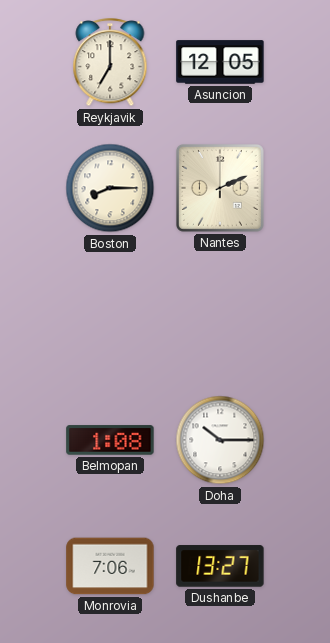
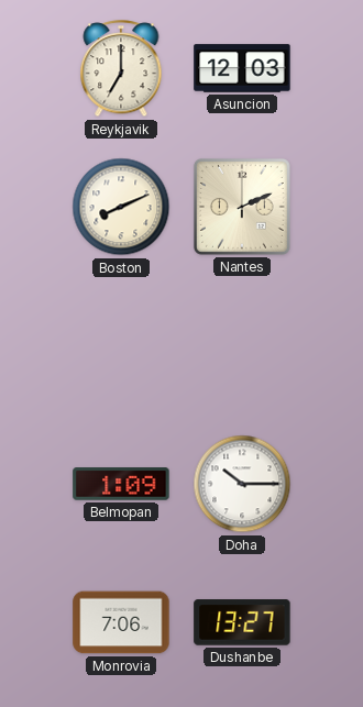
Asuncion: 12:05 -> 12:03
Boston: 8:15 -> 8:11
Belmopan: 1:08 -> 1:09
